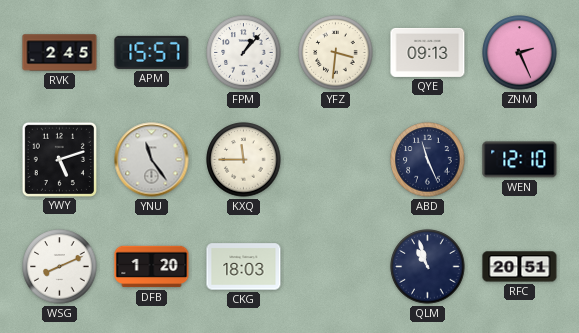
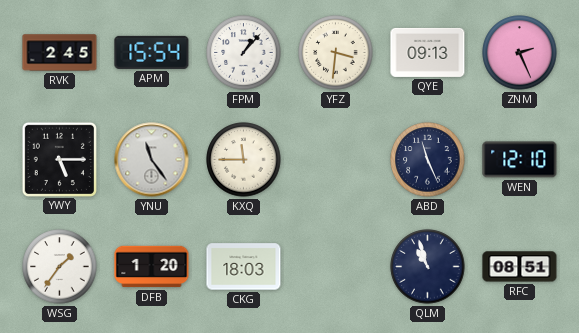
APM: 15:57 -> 15:54
YWY: 5:12 -> 5:15
WSG: 8:11 -> 1:36
RFC: 20:51 -> 08:51
